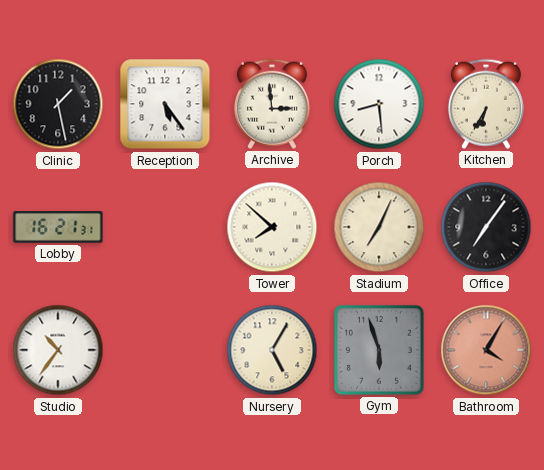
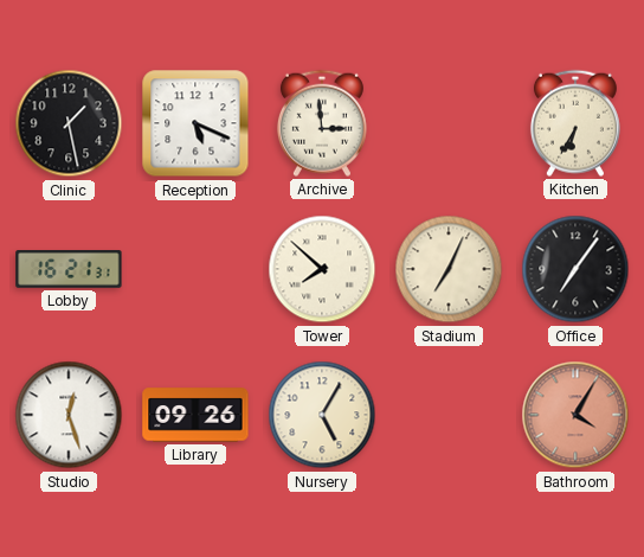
Reception: 5:24 -> 5:19
Porch: 8:29 -> none
Studio: 10:36 -> 12:27
Library: none -> 09:26
Gym: 5:57 -> none
